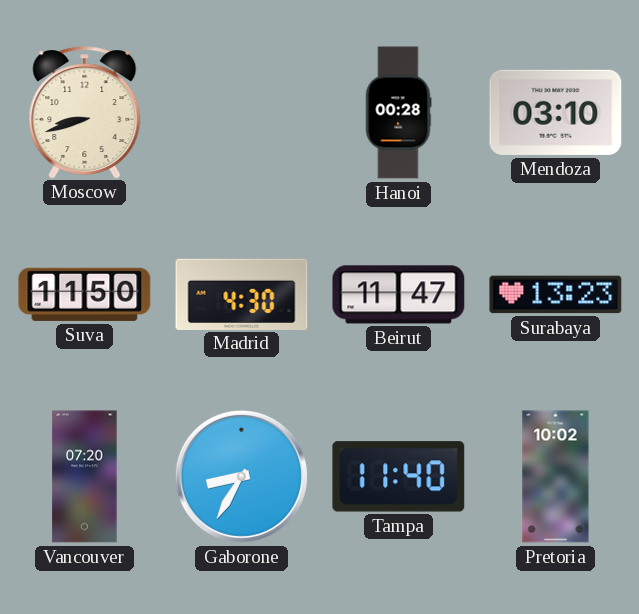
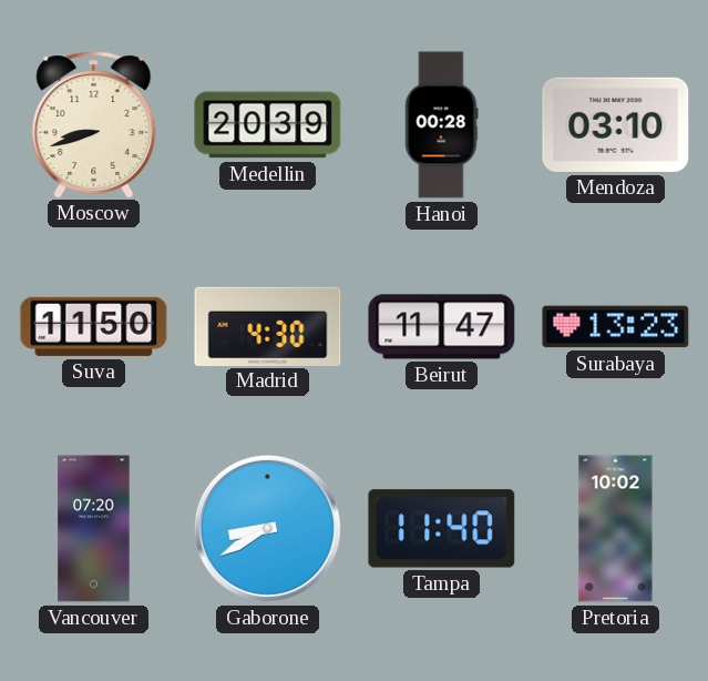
Medellin: none -> 20:39
Gaborone: 8:35 -> 8:40
